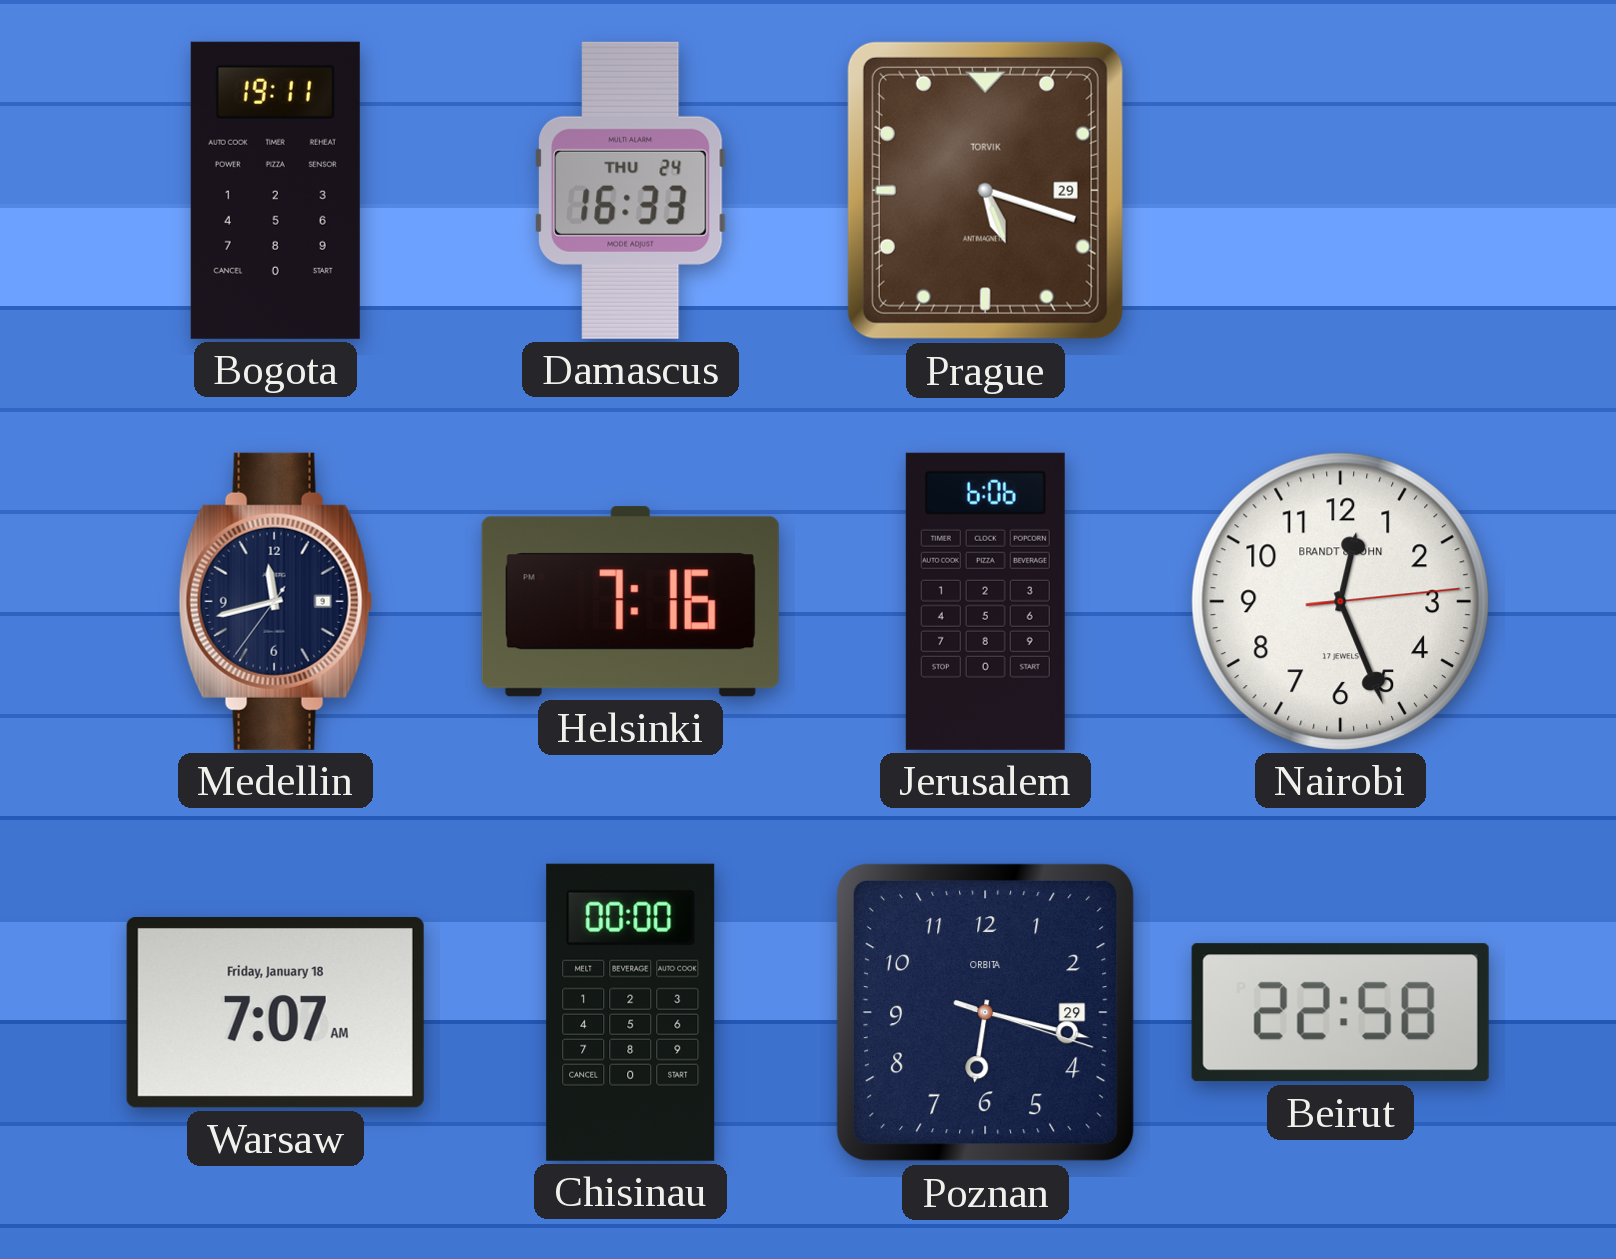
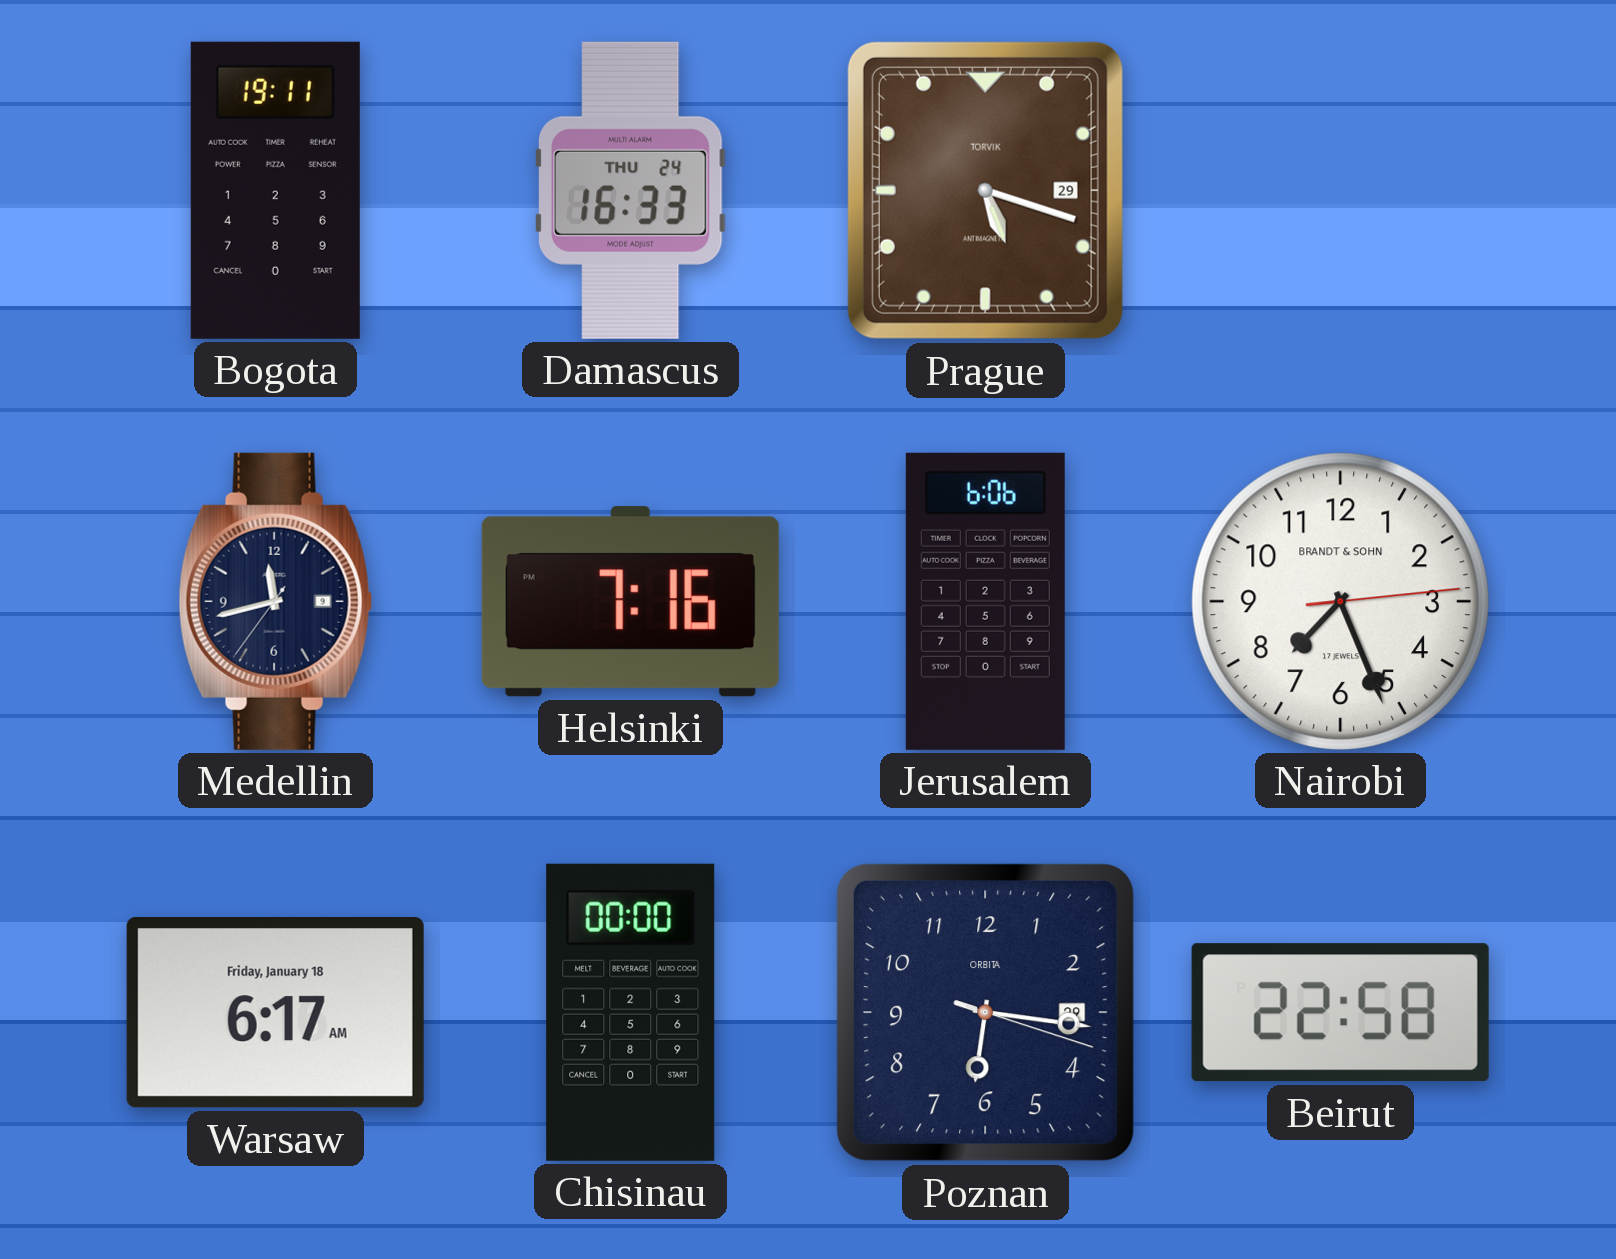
Nairobi: 12:26 -> 7:26
Warsaw: 7:07 -> 6:17
Poznan: 6:17 -> 6:16
